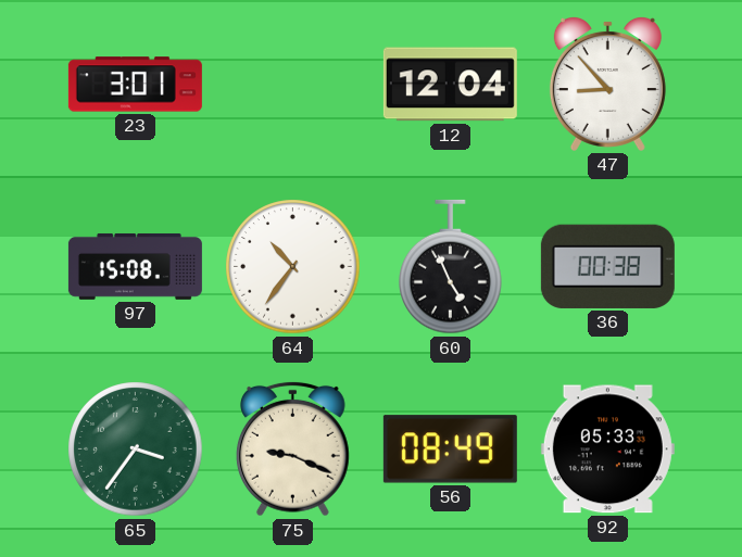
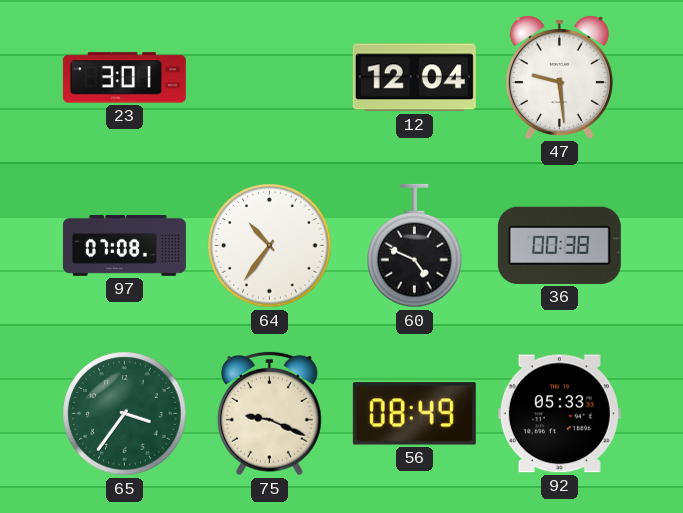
47: 8:53 -> 9:29
97: 15:08 -> 07:08
60: 4:56 -> 4:49
